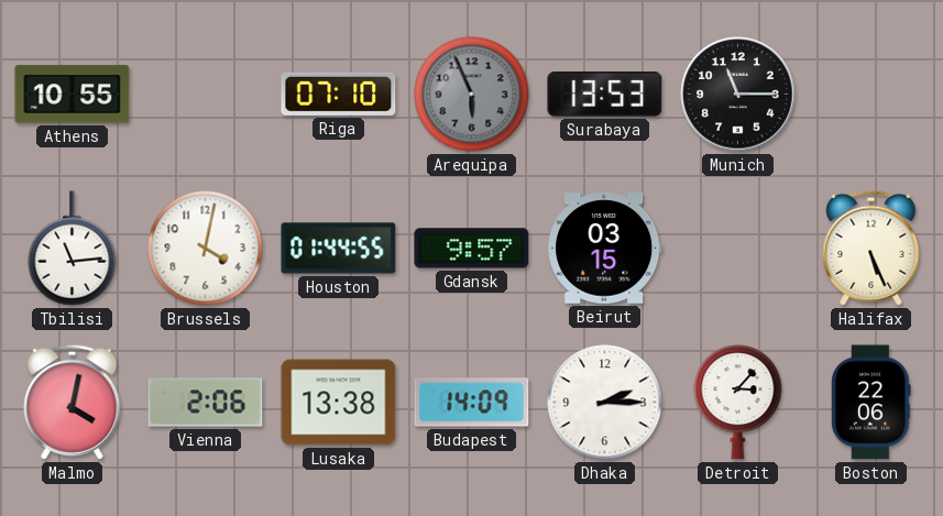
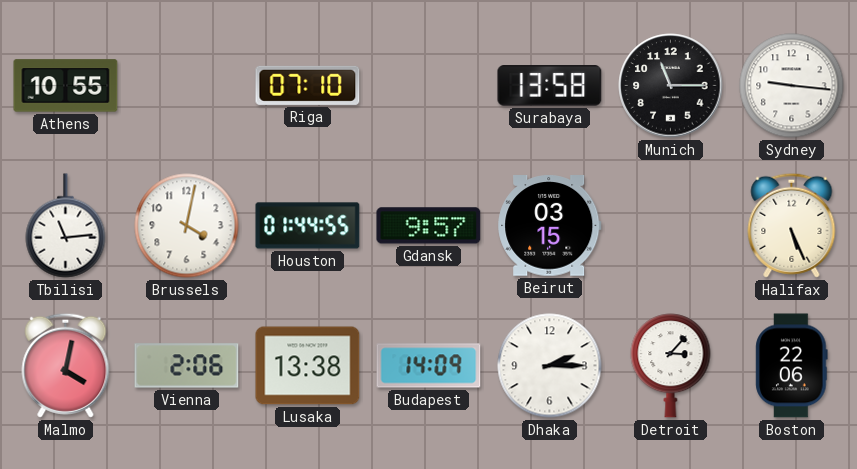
Arequipa: 5:56 -> none
Surabaya: 13:53 -> 13:58
Sydney: none -> 9:16
